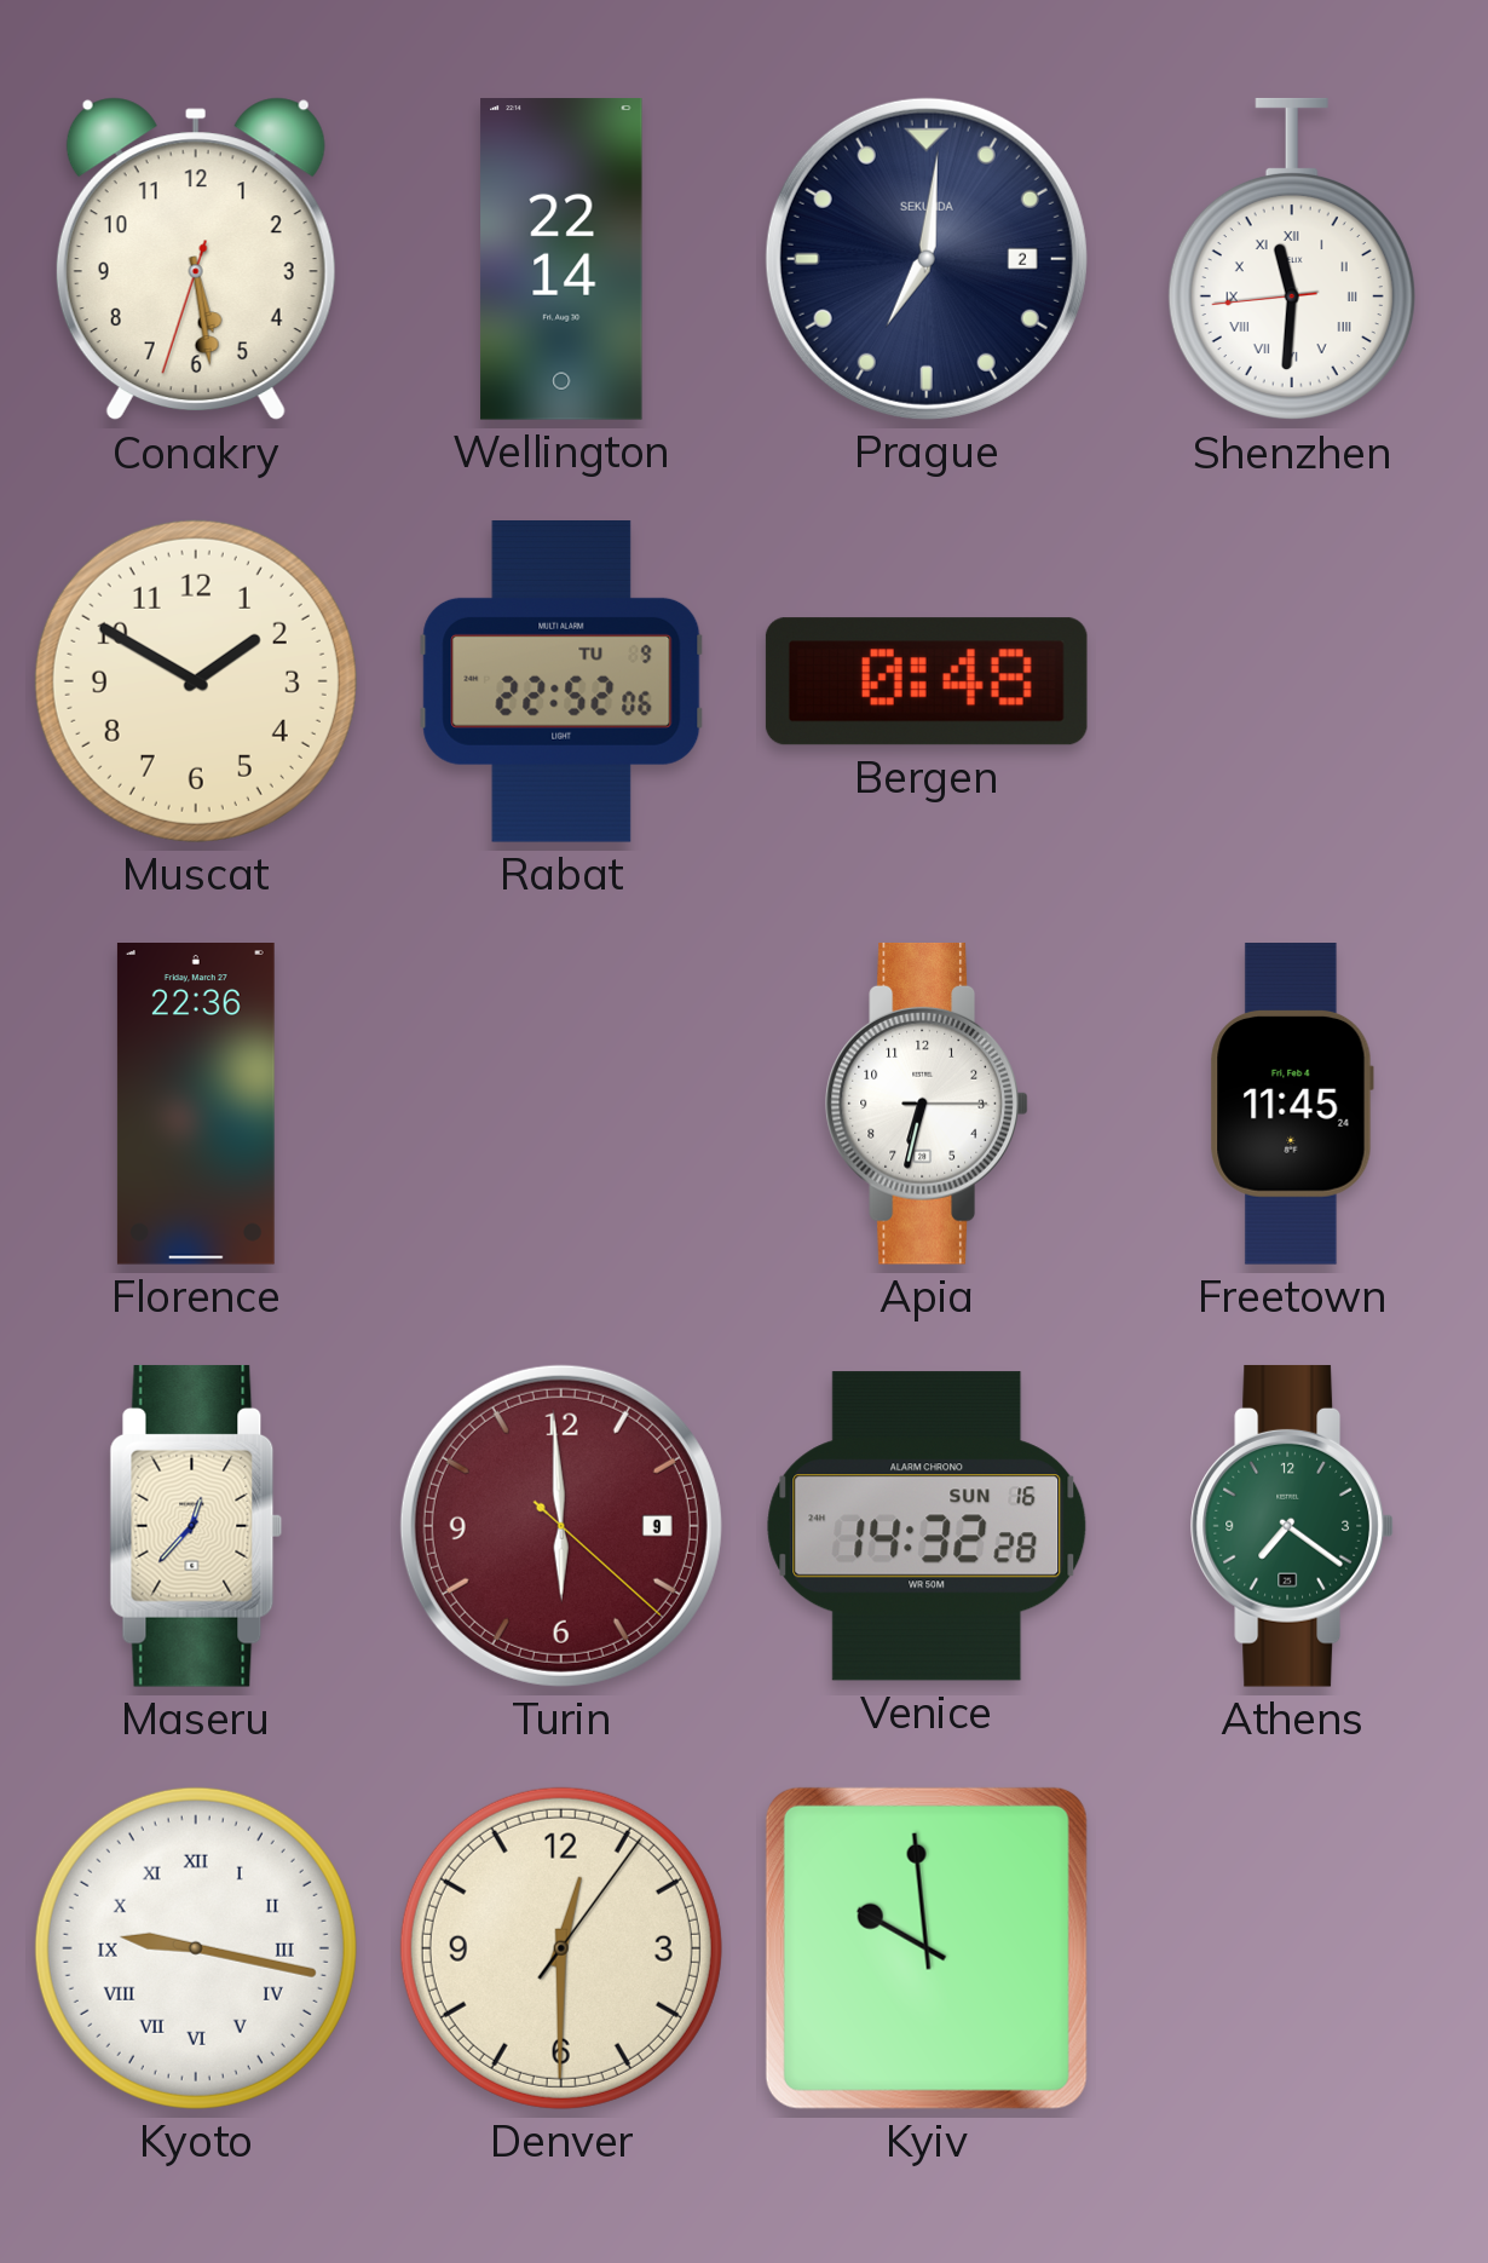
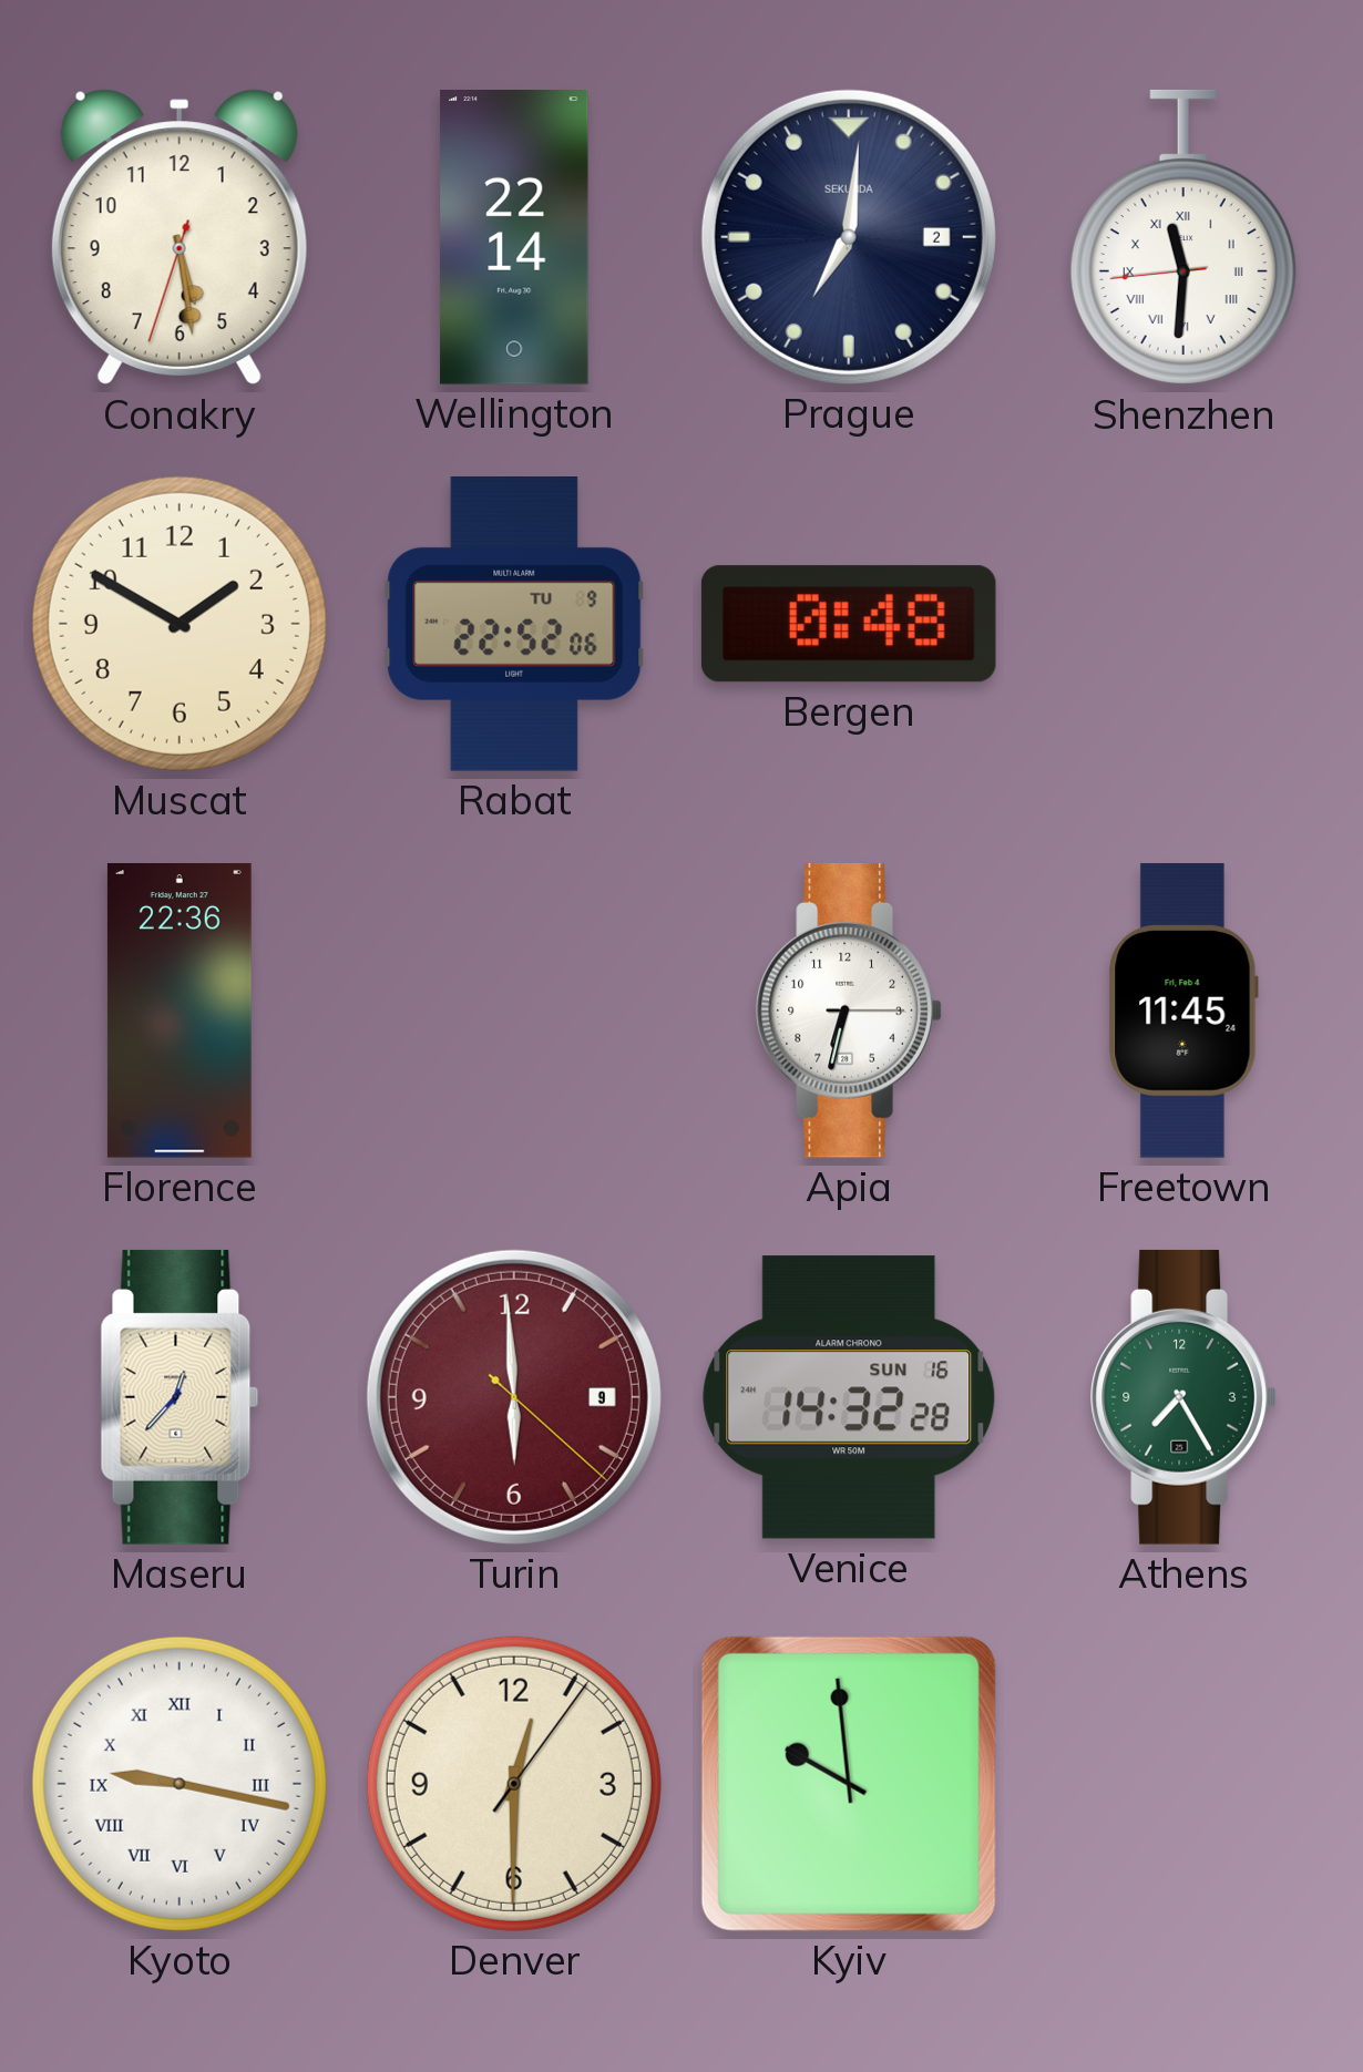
Athens: 7:21 -> 7:25
